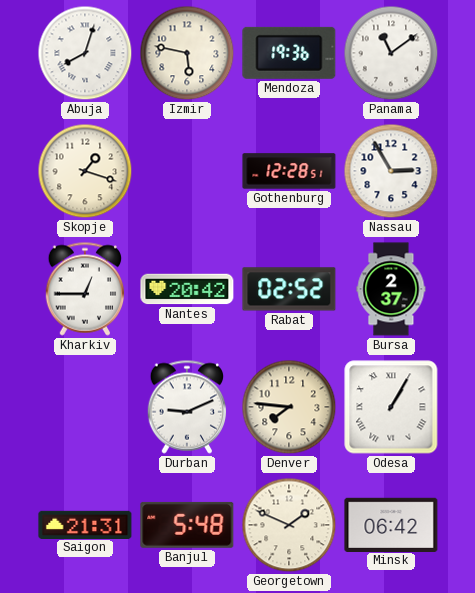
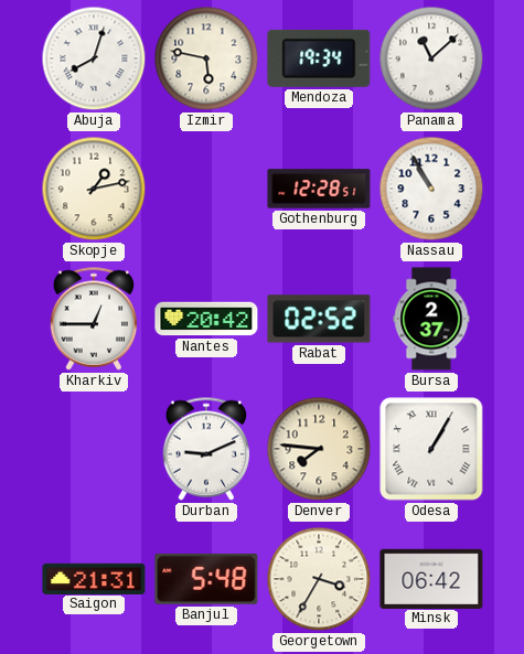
Mendoza: 19:36 -> 19:34
Panama: 11:09 -> 11:08
Skopje: 1:18 -> 1:13
Nassau: 2:55 -> 10:55
Georgetown: 1:49 -> 3:35
